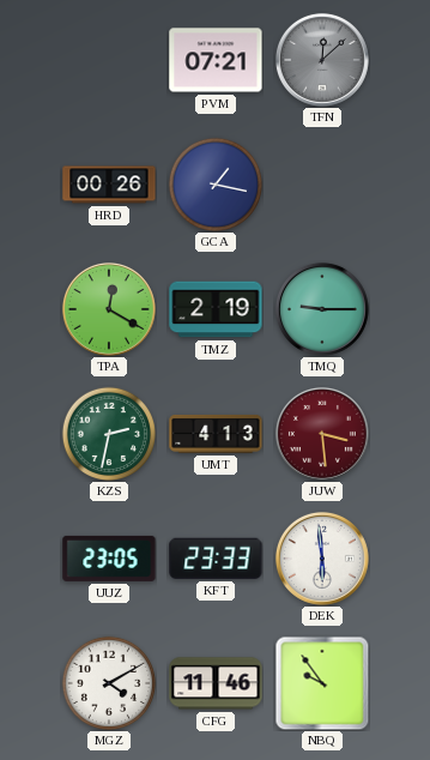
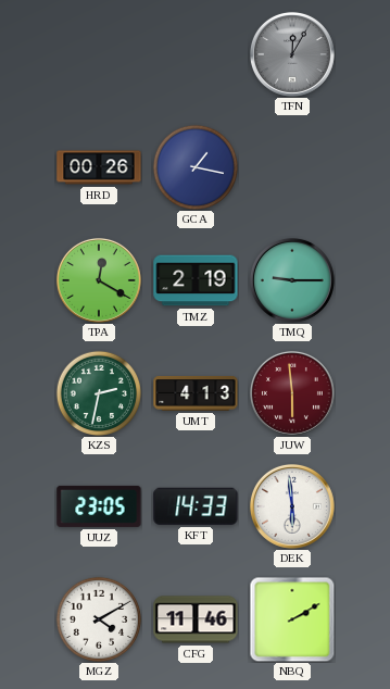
PVM: 07:21 -> none
TFN: 12:08 -> 12:05
JUW: 3:29 -> 5:59
KFT: 23:33 -> 14:33
NBQ: 9:54 -> 2:10
